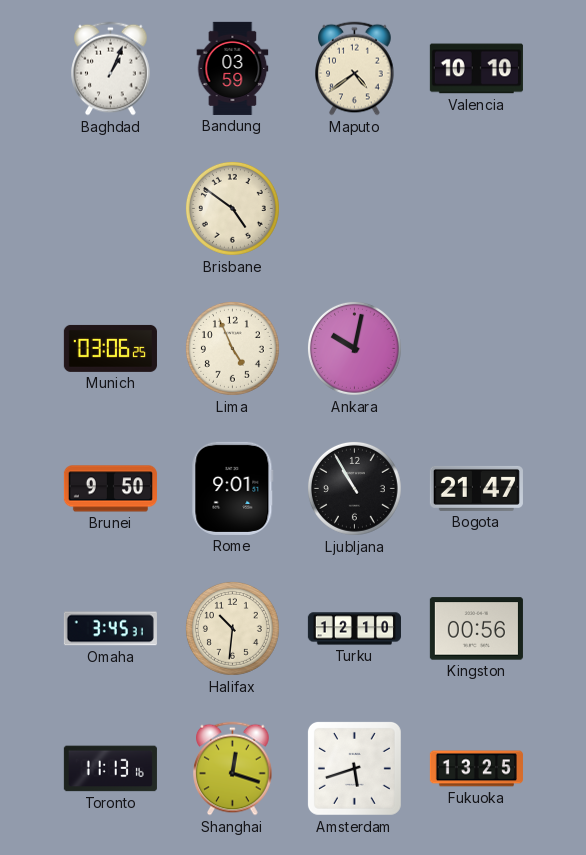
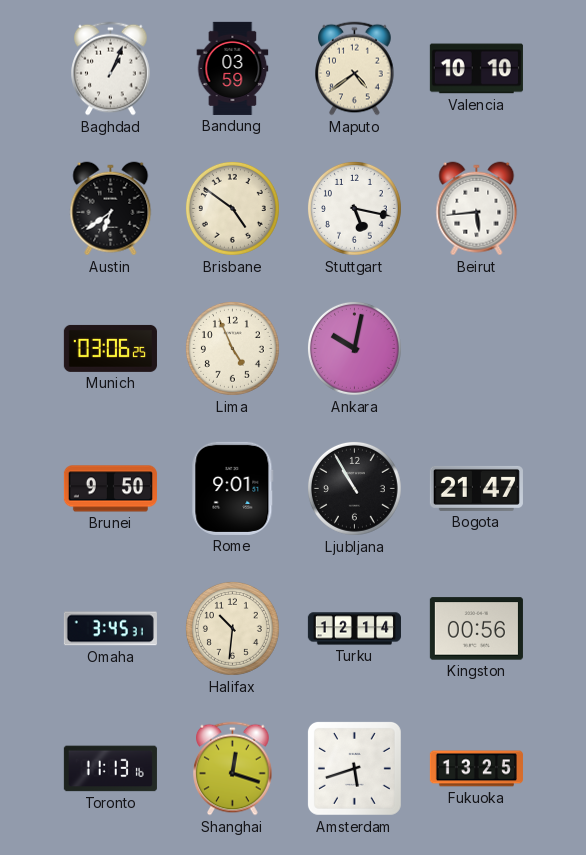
Austin: none -> 6:39
Stuttgart: none -> 5:17
Beirut: none -> 5:44
Turku: 12:10 -> 12:14
